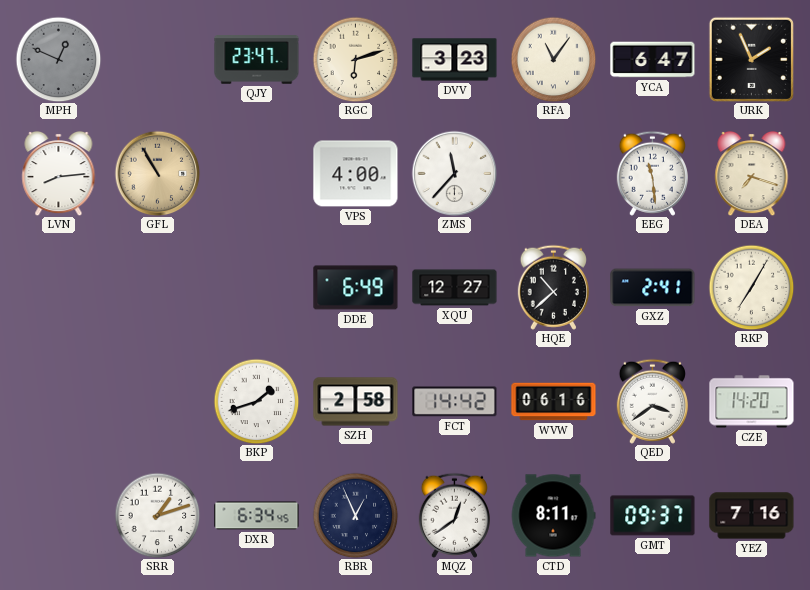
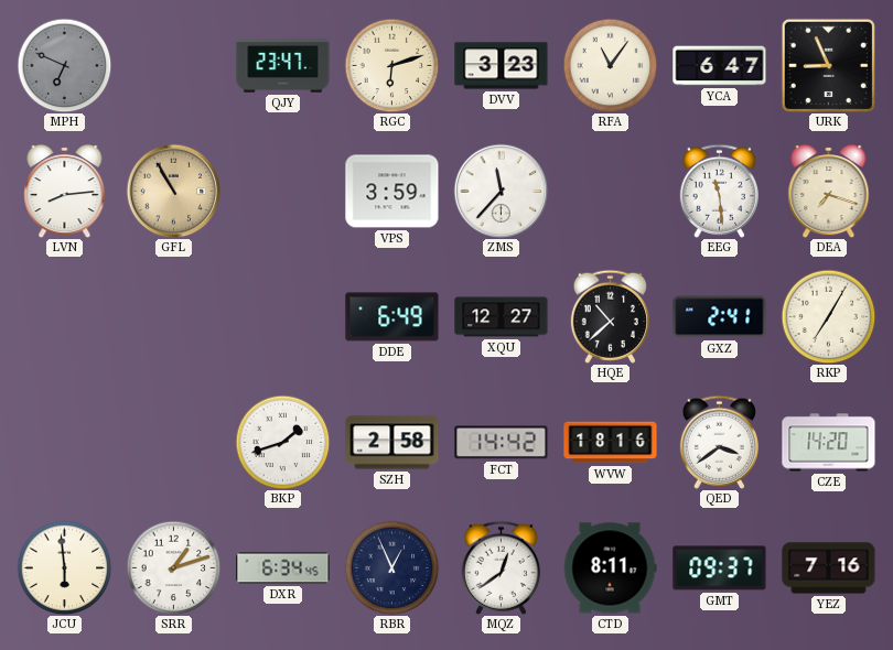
MPH: 12:49 -> 6:49
URK: 1:56 -> 8:56
VPS: 4:00 -> 3:59
WVW: 06:16 -> 18:16
JCU: none -> 5:59
